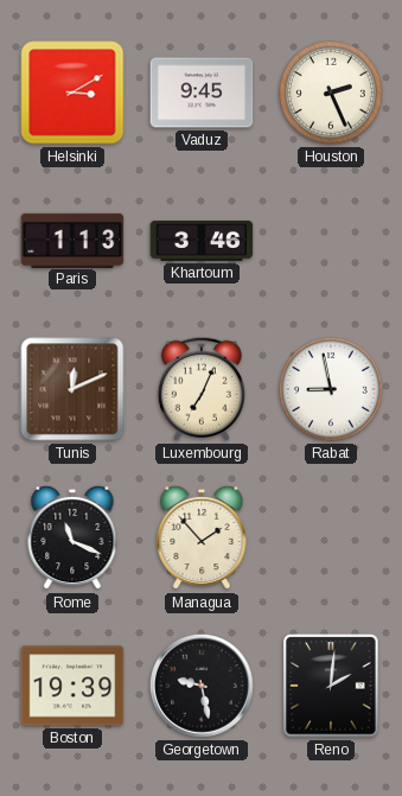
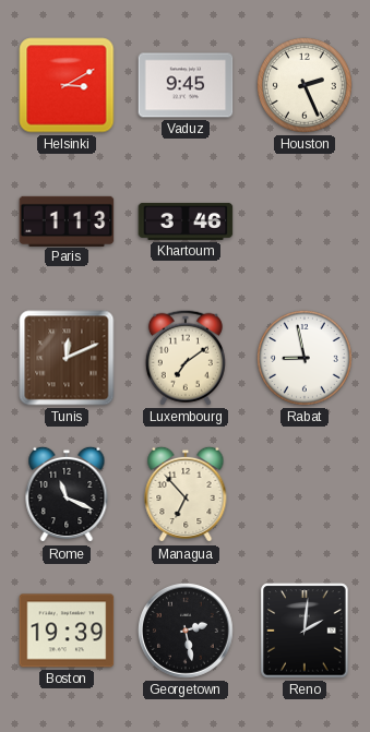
Luxembourg: 7:04 -> 7:09
Managua: 1:53 -> 6:53
Georgetown: 9:28 -> 2:28
